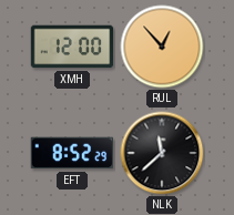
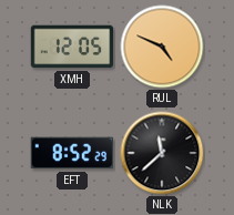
XMH: 12:00 -> 12:05
RUL: 12:53 -> 4:49
